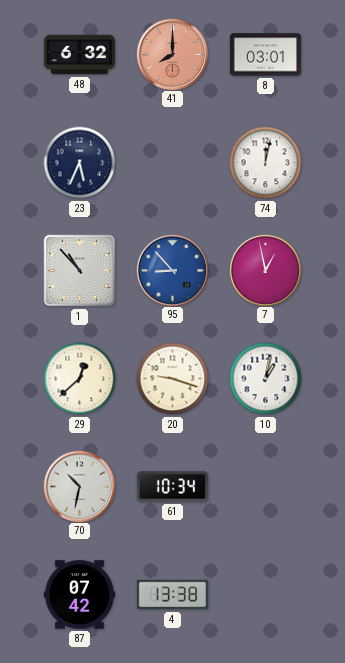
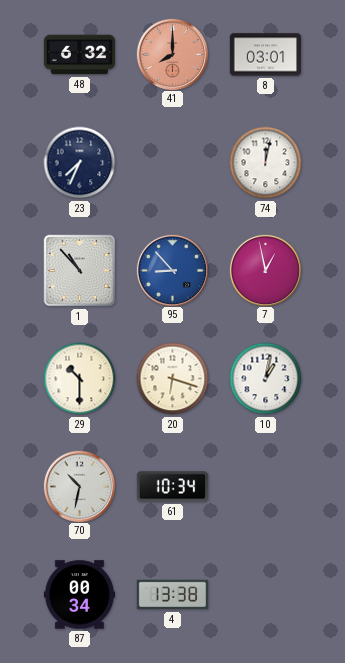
23: 5:34 -> 7:34
29: 12:38 -> 10:30
20: 9:18 -> 6:18
87: 07:42 -> 00:34
